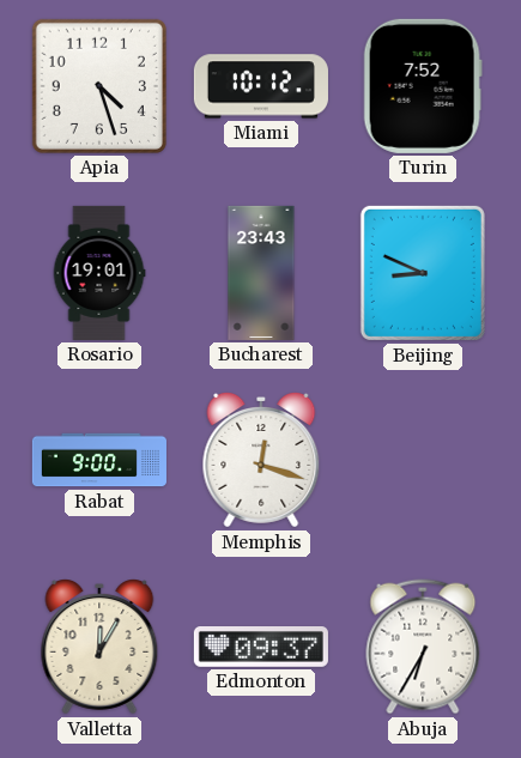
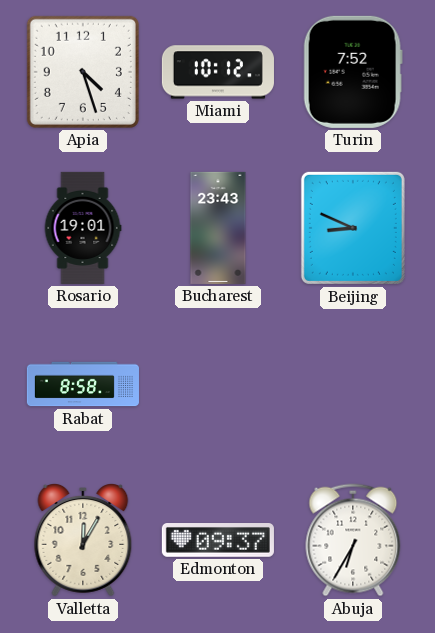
Rabat: 9:00 -> 8:58
Memphis: 12:18 -> none
